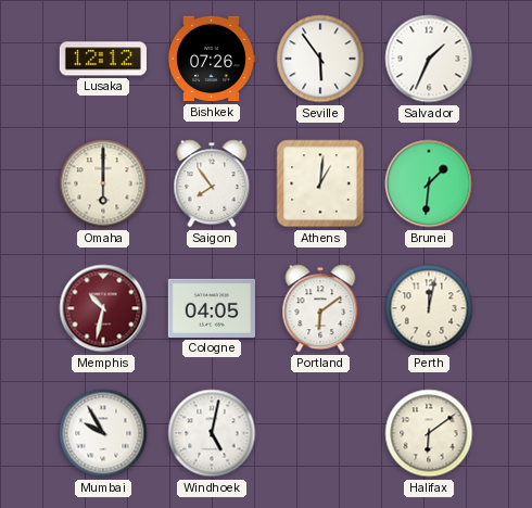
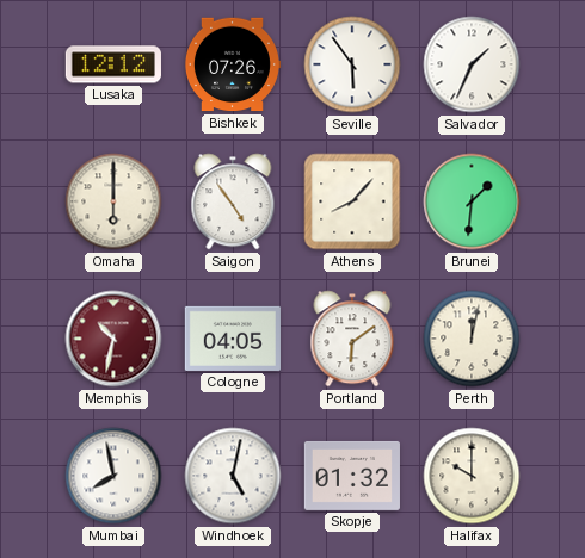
Saigon: 7:54 -> 4:54
Athens: 1:01 -> 8:07
Mumbai: 9:55 -> 7:58
Skopje: none -> 01:32
Halifax: 6:09 -> 10:00
